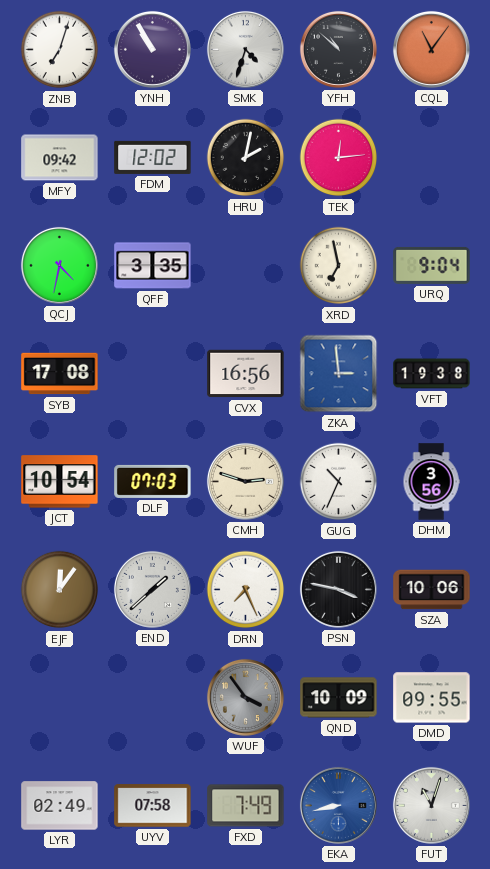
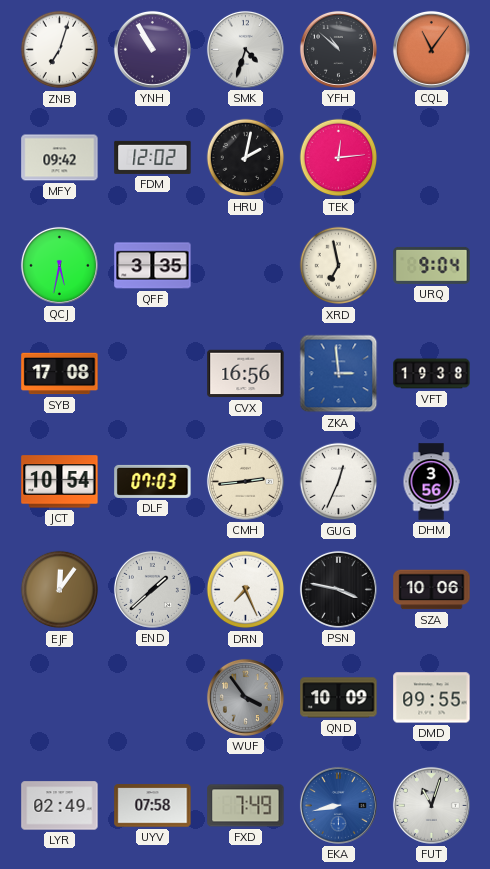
QCJ: 4:32 -> 5:32
CMH: 2:48 -> 2:44
GUG: 10:34 -> 12:34
